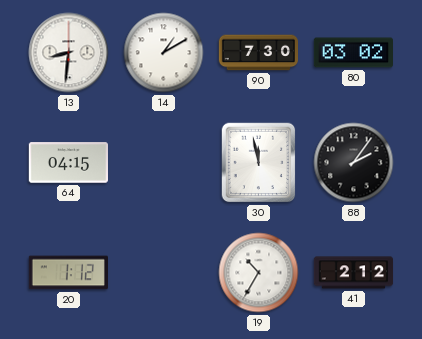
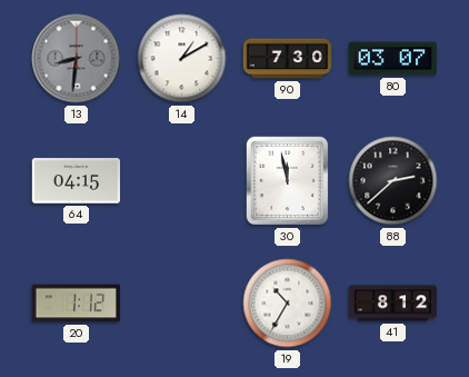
13 dial: white -> grey
80: 03:02 -> 03:07
88: 2:06 -> 2:38
41: 2:12 -> 8:12
